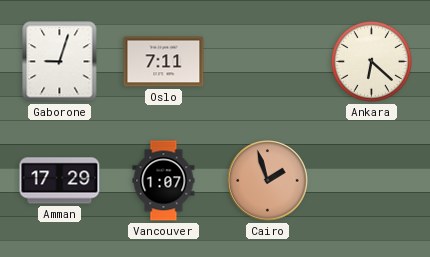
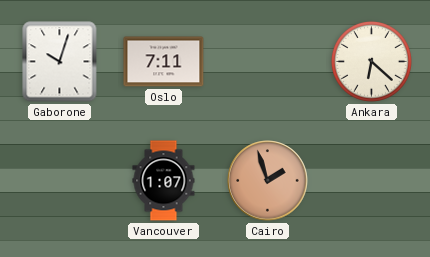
Gaborone: 9:03 -> 10:03
Amman: 17:29 -> none
